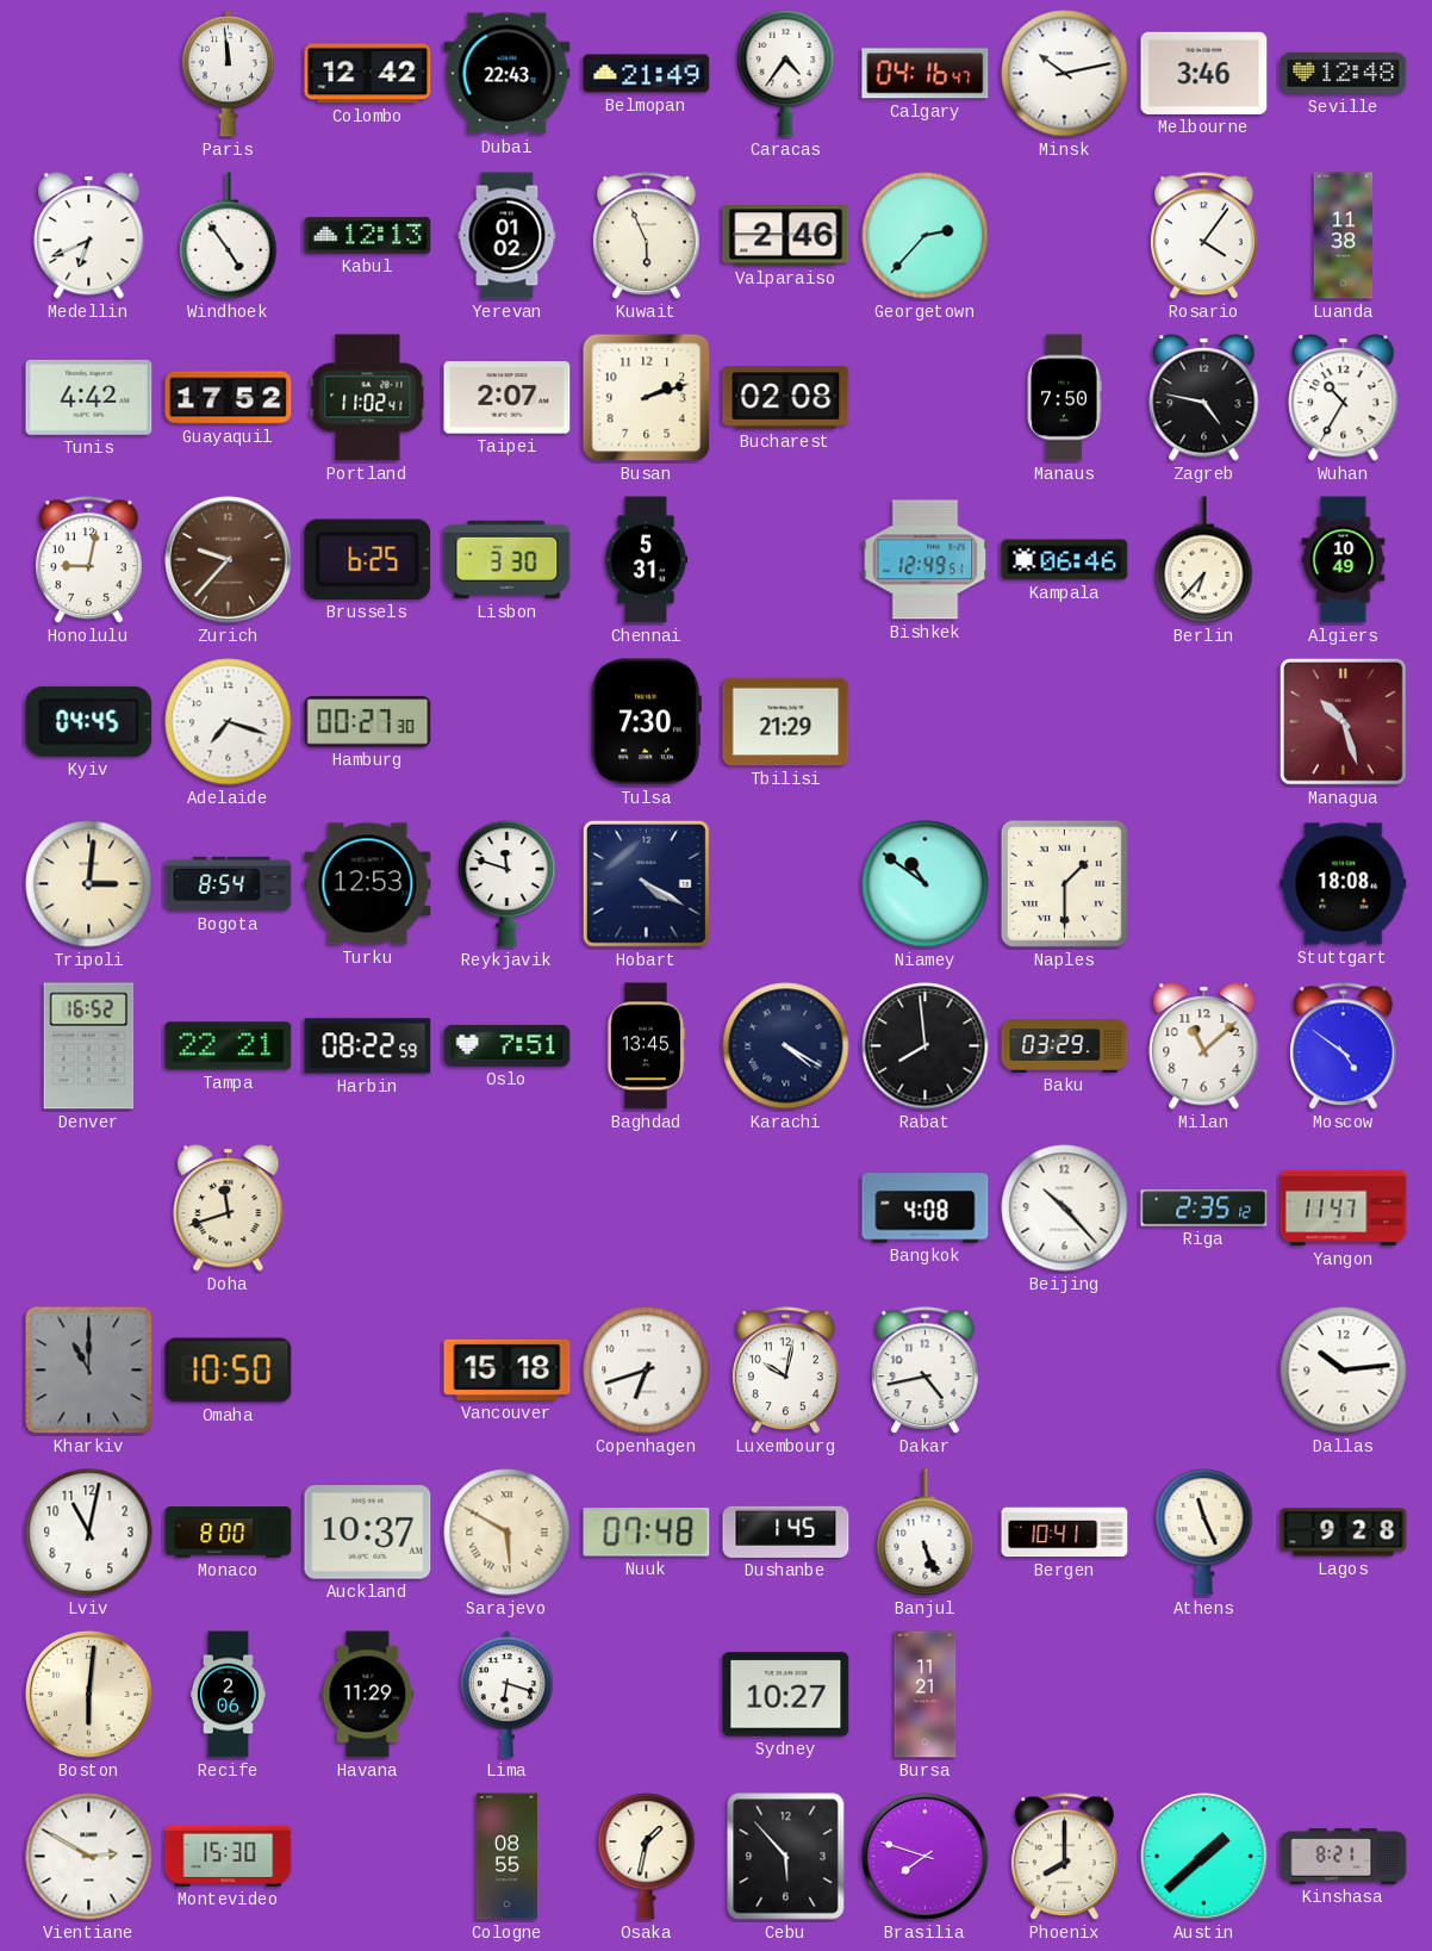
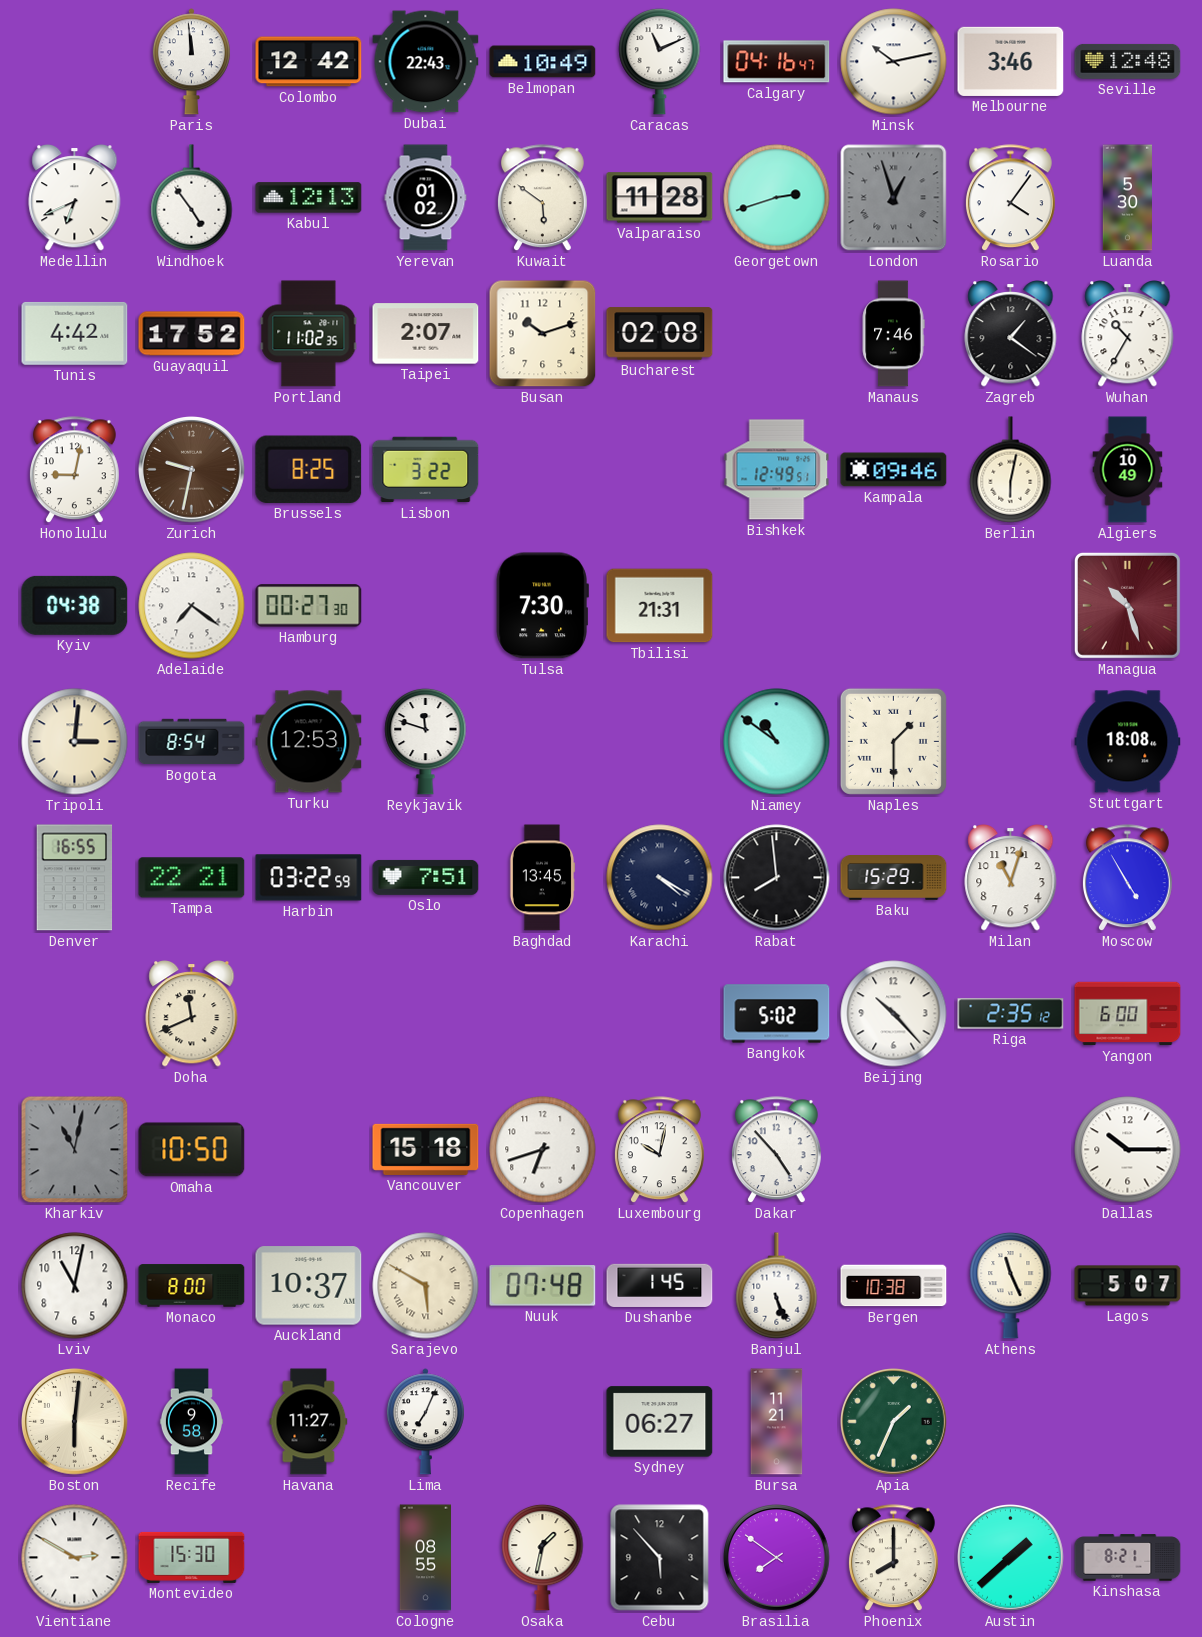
Belmopan: 21:49 -> 10:49
Caracas: 4:36 -> 11:11
Kuwait: 5:56 -> 5:51
Valparaiso: 2:46 -> 11:28
Georgetown: 2:37 -> 2:42
London: none -> 12:57
Luanda: 11:38 -> 5:30
Portland: 11:02:41 -> 11:02:35
Busan: 2:12 -> 10:12
Manaus: 7:50 -> 7:46
Zagreb: 4:47 -> 1:21
Zurich: 9:37 -> 9:32
Brussels: 6:25 -> 8:25
Lisbon: 3:30 -> 3:22
Chennai: 5:31 -> none
Kampala: 06:46 -> 09:46
Berlin: 6:37 -> 6:02
Kyiv: 04:45 -> 04:38
Adelaide: 7:18 -> 7:21
Tbilisi: 21:29 -> 21:31
Hobart: 4:20 -> none
Denver: 16:52 -> 16:55
Harbin: 08:22 -> 03:22
Baku: 03:29 -> 15:29
Milan: 11:08 -> 11:03
Moscow: 4:51 -> 4:55
Doha: 11:42 -> 11:41
Bangkok: 4:08 -> 5:02
Yangon: 11:47 -> 6:00
Kharkiv: 11:00 -> 11:02
Dakar: 4:43 -> 4:53
Dallas: 10:14 -> 10:15
Bergen: 10:41 -> 10:38
Lagos: 9:28 -> 5:07
Recife: 2:06 -> 9:58
Havana: 11:29 -> 11:27
Lima: 6:18 -> 7:04
Sydney: 10:27 -> 06:27
Apia: none -> 1:34
Brasilia: 7:48 -> 7:51
